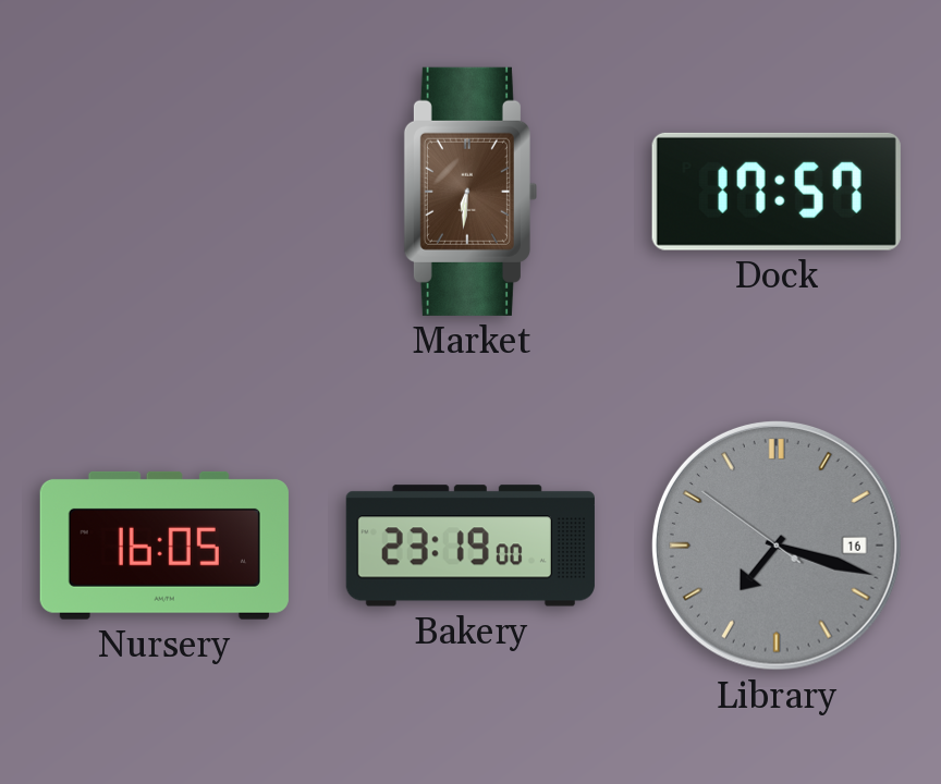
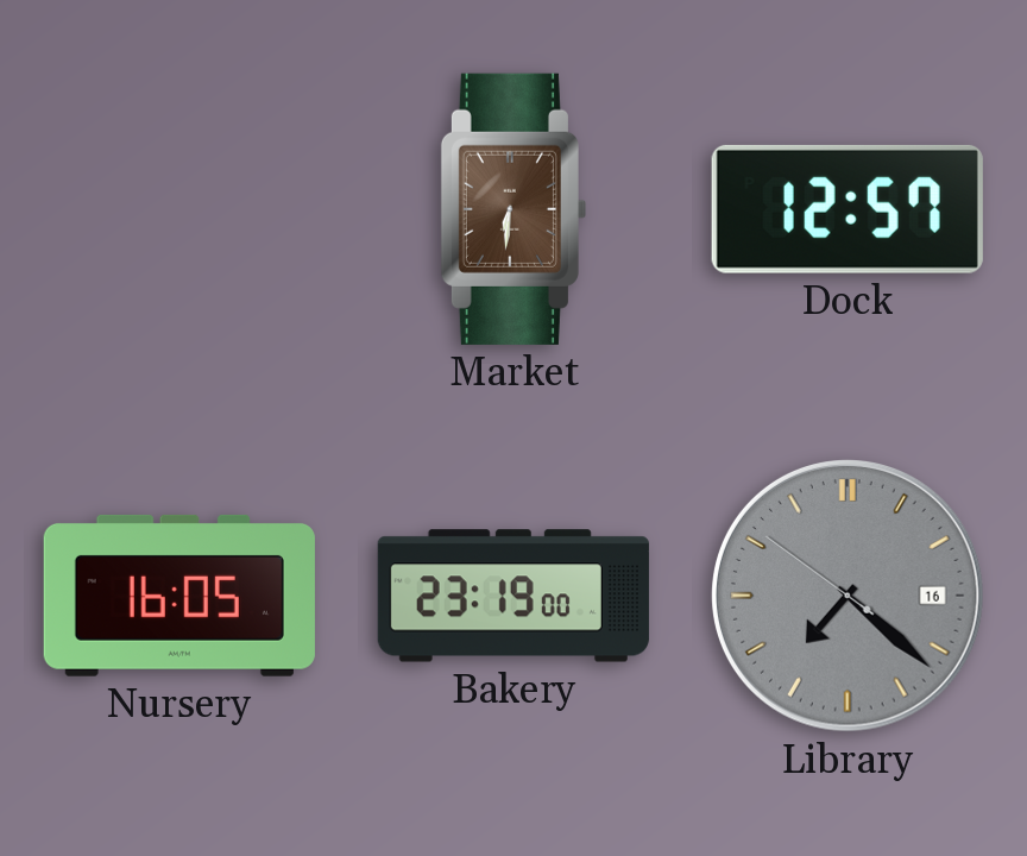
Dock: 17:57 -> 12:57
Library: 7:17 -> 7:21
